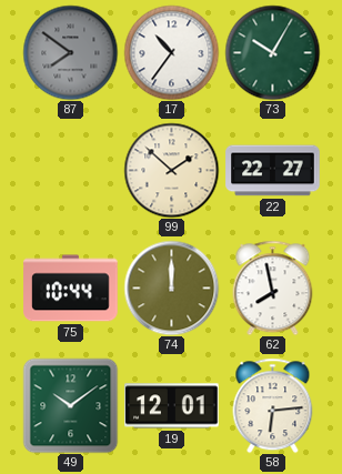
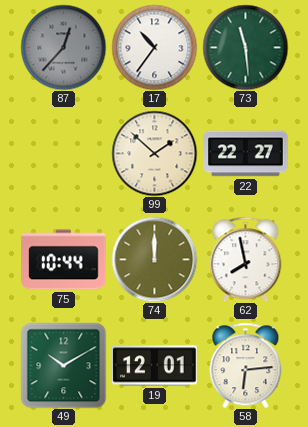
87: 7:51 -> 12:37
73: 10:05 -> 11:29
49: 10:09 -> 10:10
